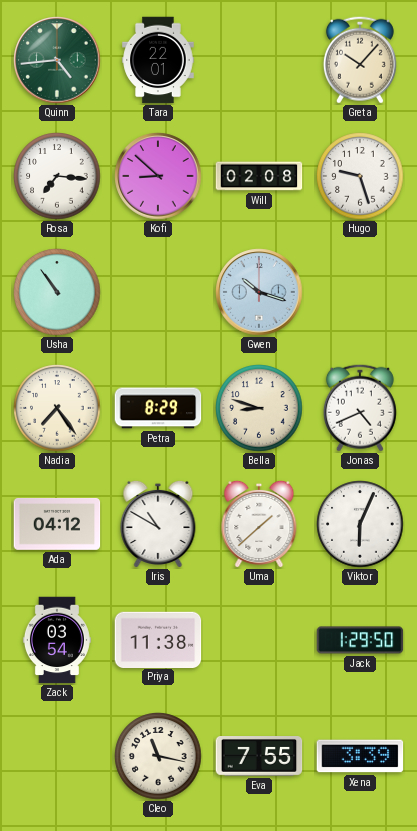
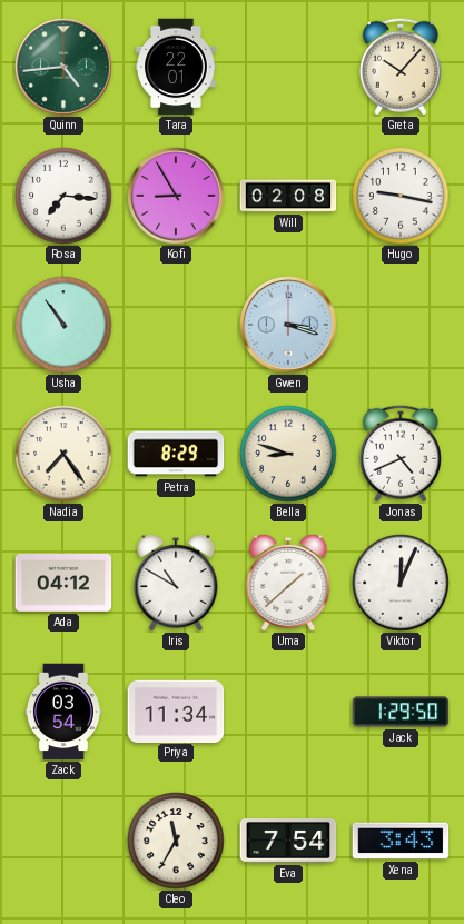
Kofi: 8:52 -> 8:55
Hugo: 9:27 -> 9:17
Gwen: 10:18 -> 3:18
Viktor: 6:04 -> 12:04
Priya: 11:38 -> 11:34
Cleo: 11:17 -> 11:35
Eva: 7:55 -> 7:54
Xena: 3:39 -> 3:43
